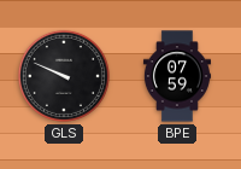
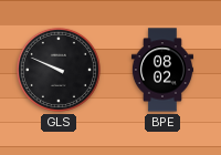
BPE: 07:59 -> 08:02
